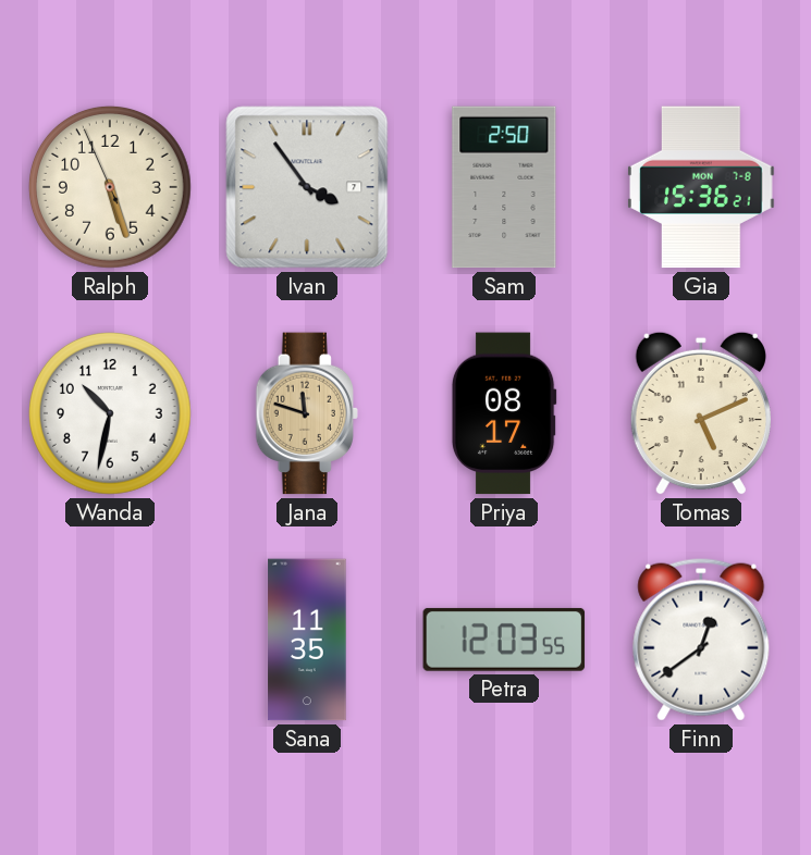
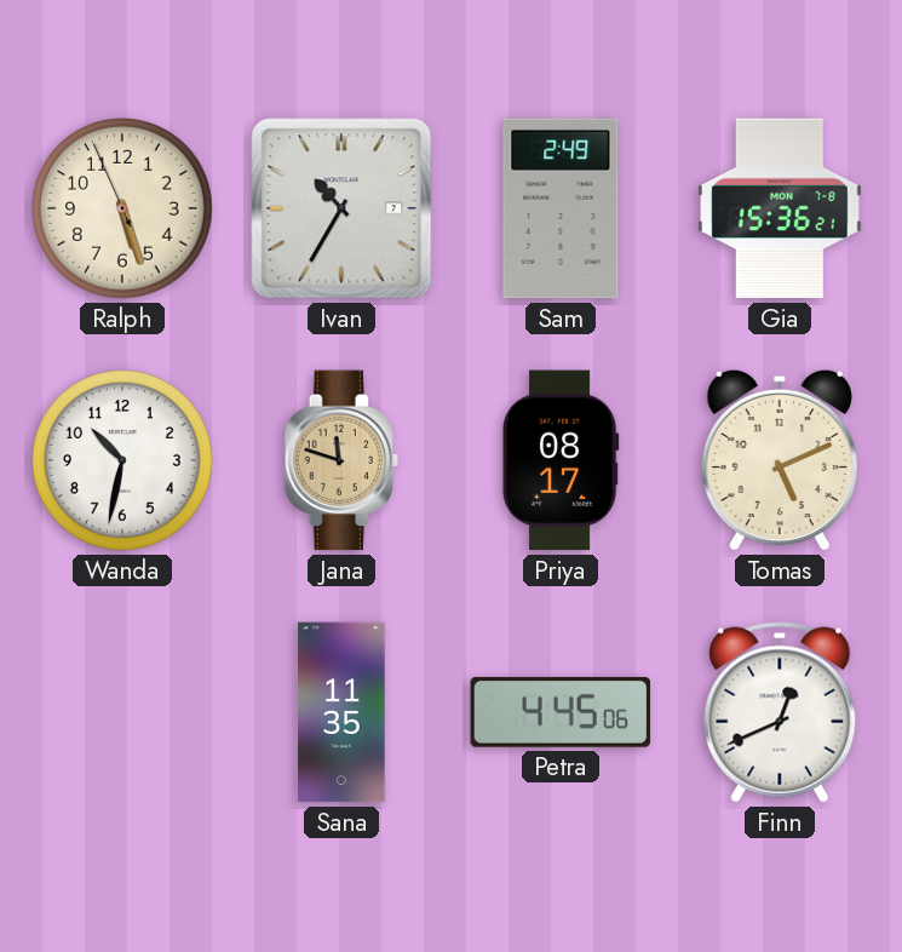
Ivan: 3:54 -> 10:35
Sam: 2:50 -> 2:49
Petra: 12:03 -> 4:45
Finn: 12:39 -> 12:41
